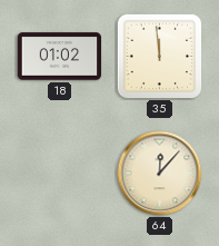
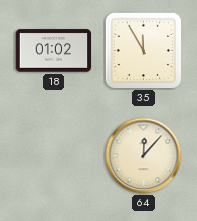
35: 11:59 -> 11:55
